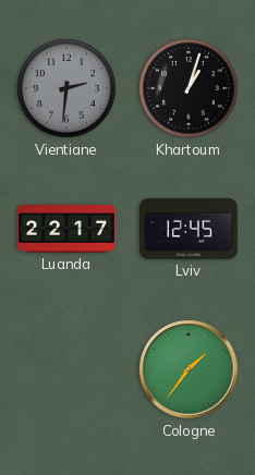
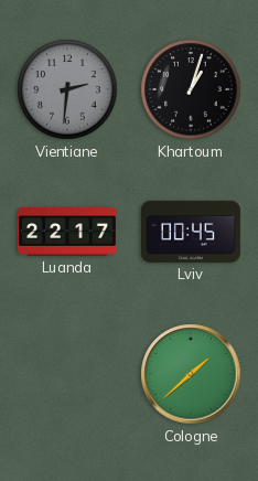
Lviv: 12:45 -> 00:45
Cologne: 1:36 -> 1:38
